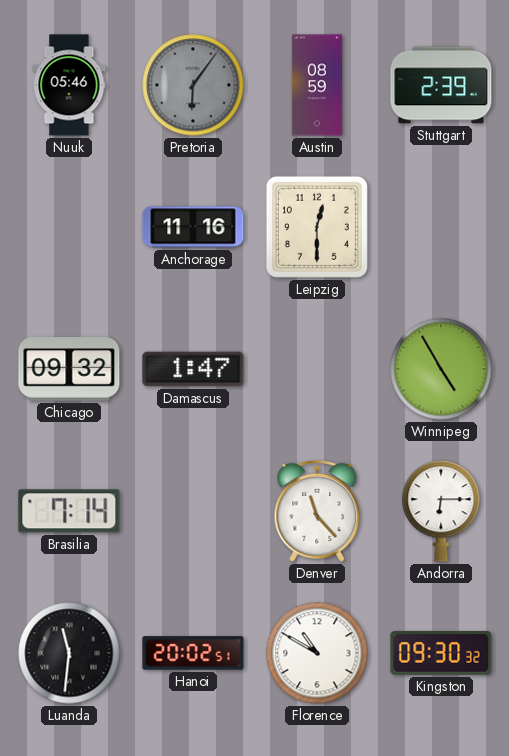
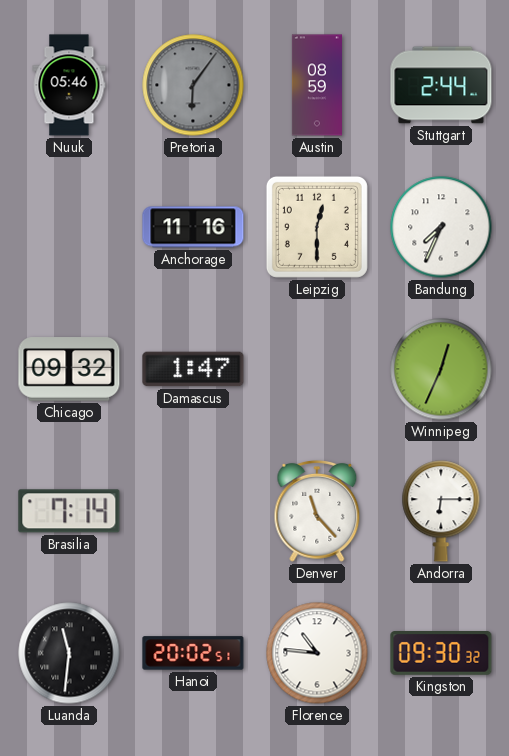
Stuttgart: 2:39 -> 2:44
Bandung: none -> 7:34
Winnipeg: 4:55 -> 12:34
Florence: 10:50 -> 10:46
